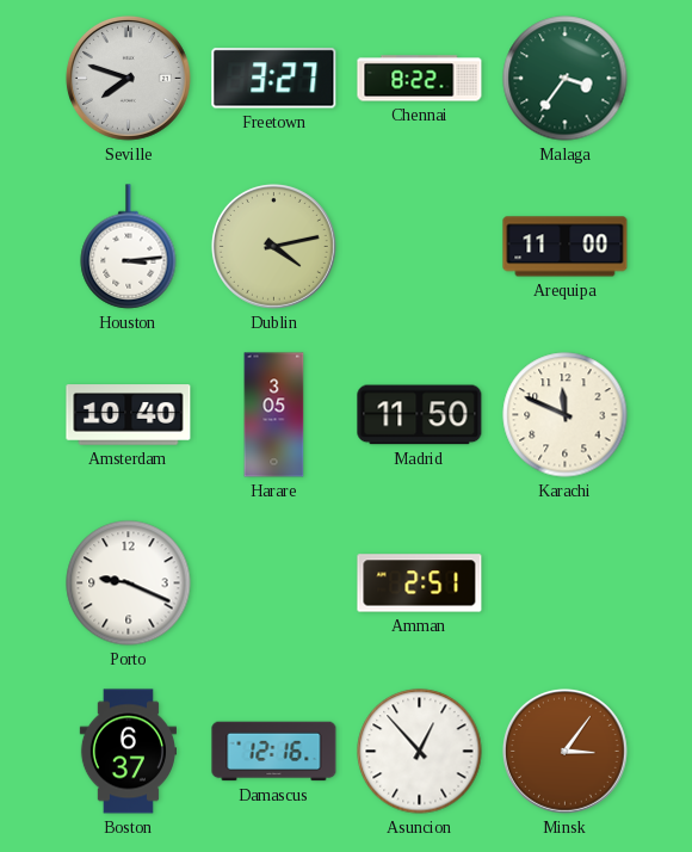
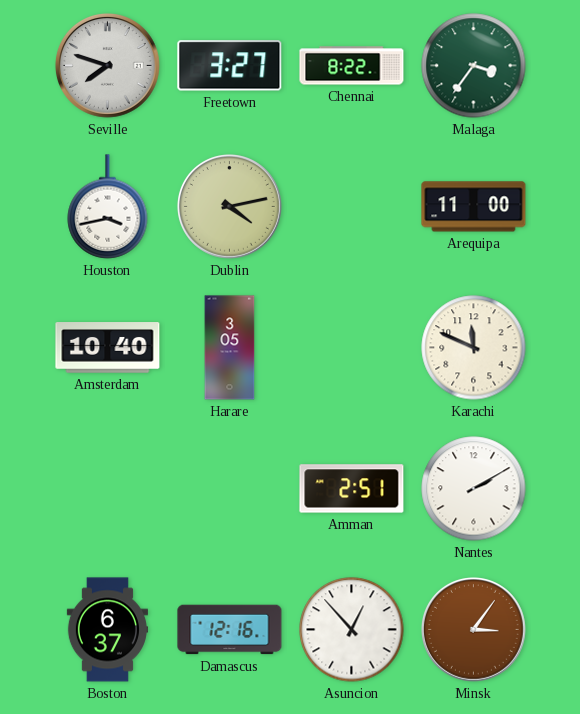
Houston: 3:14 -> 3:43
Madrid: 11:50 -> none
Porto: 9:19 -> none
Nantes: none -> 2:10
